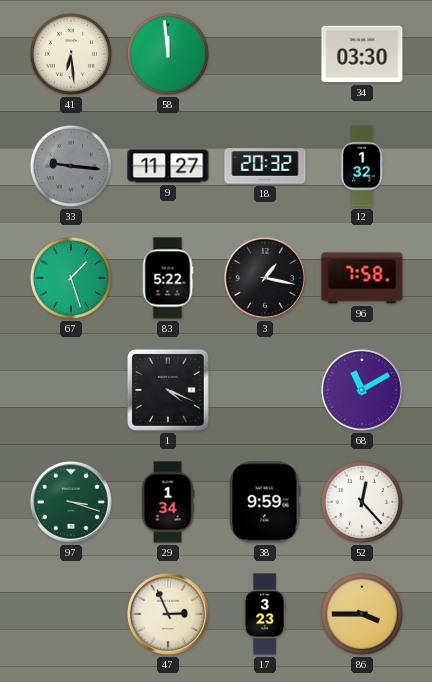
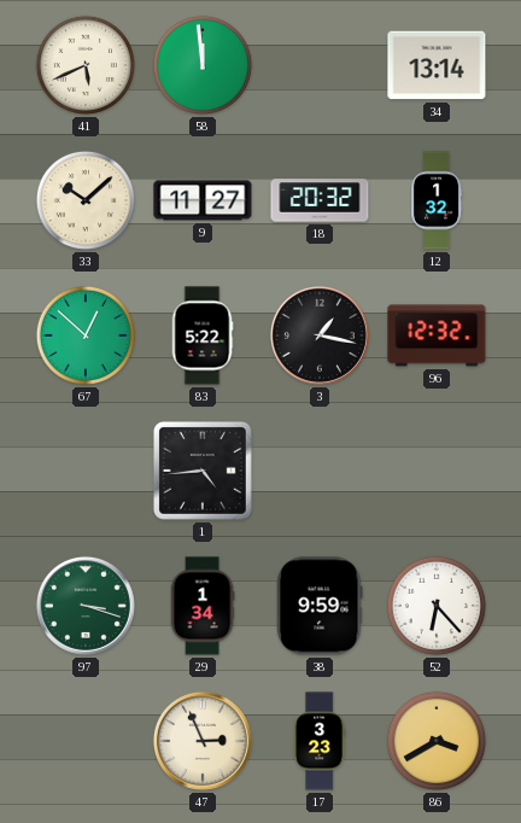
41: 6:29 -> 5:41
34: 03:30 -> 13:14
33: 9:16 -> 10:08
33 dial: grey -> cream
67: 1:27 -> 12:52
96: 7:58 -> 12:32
1: 4:19 -> 4:44
68: 11:10 -> none
52: 12:23 -> 6:23
86: 3:45 -> 3:40
